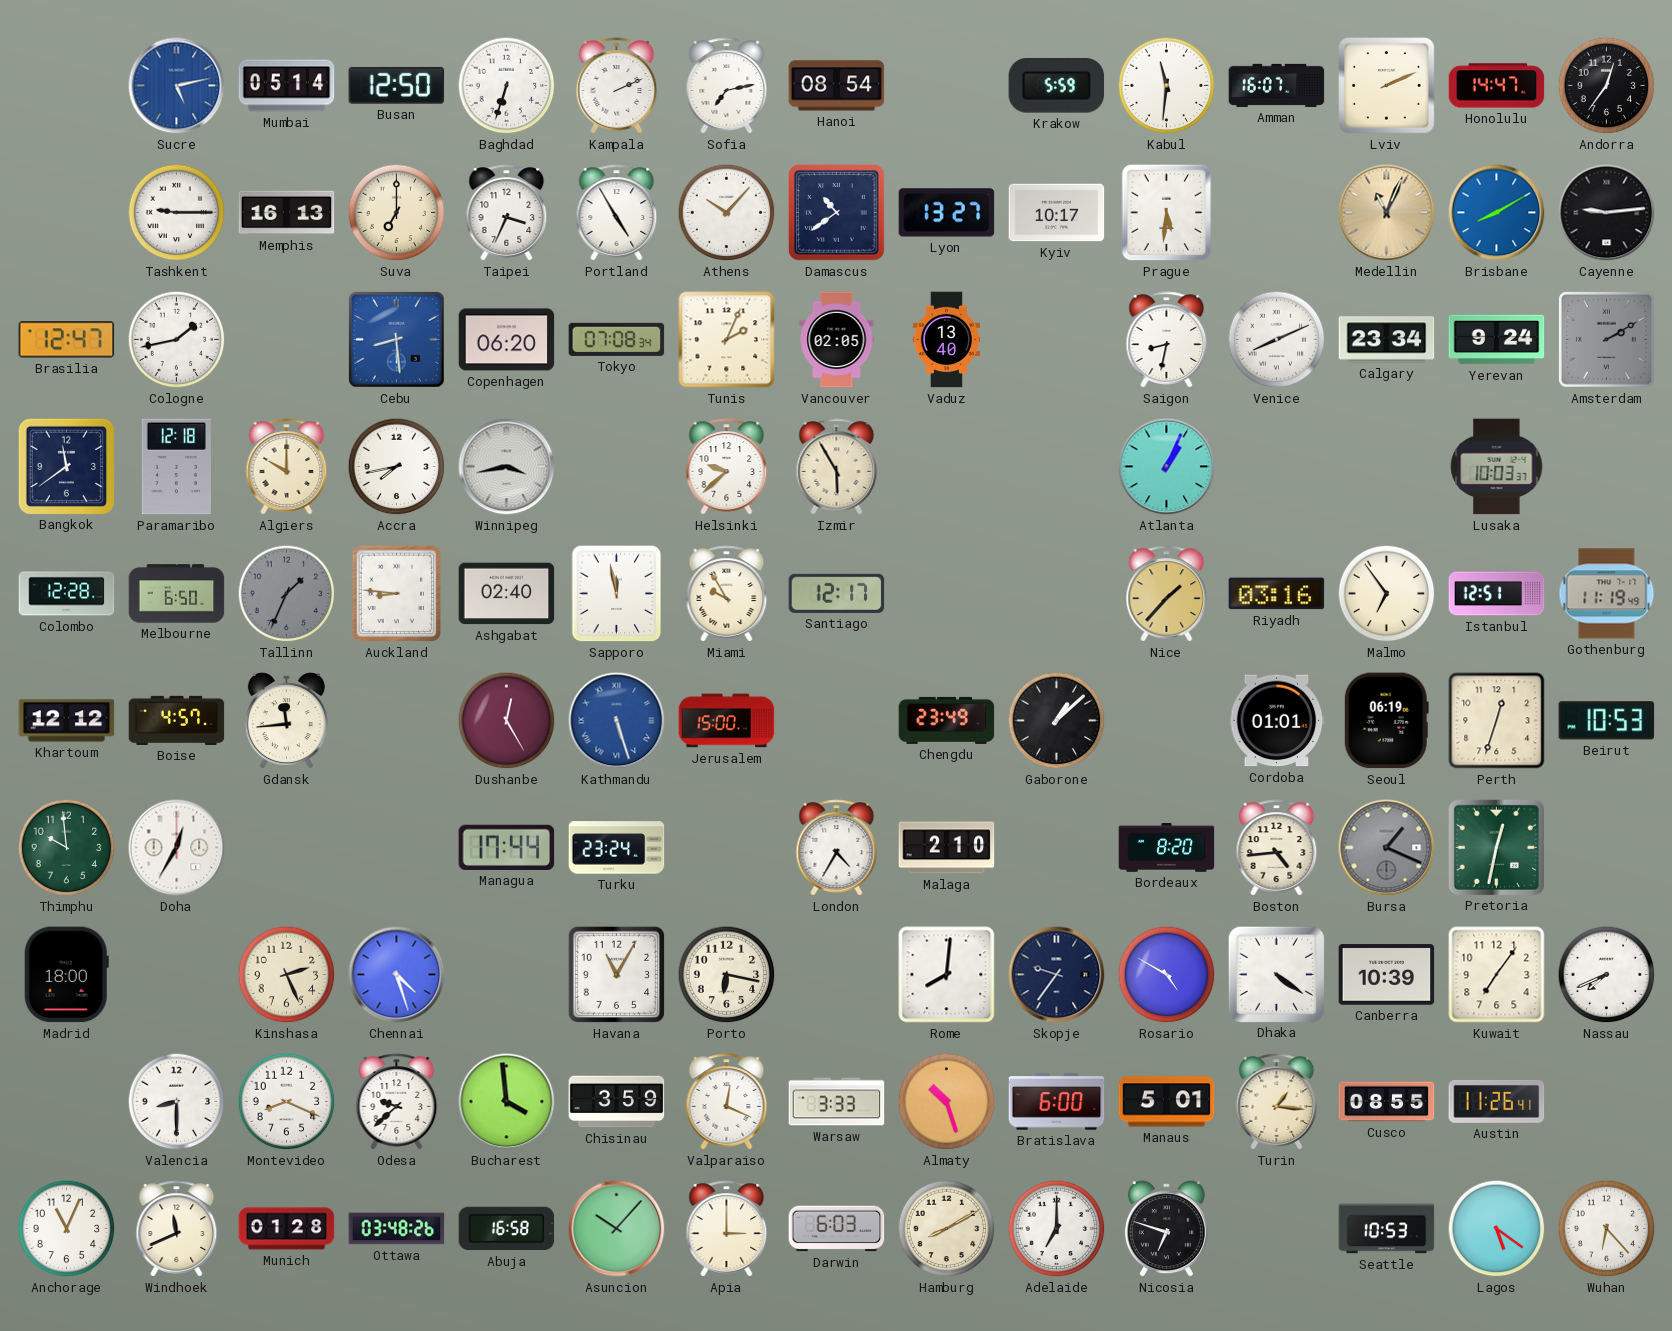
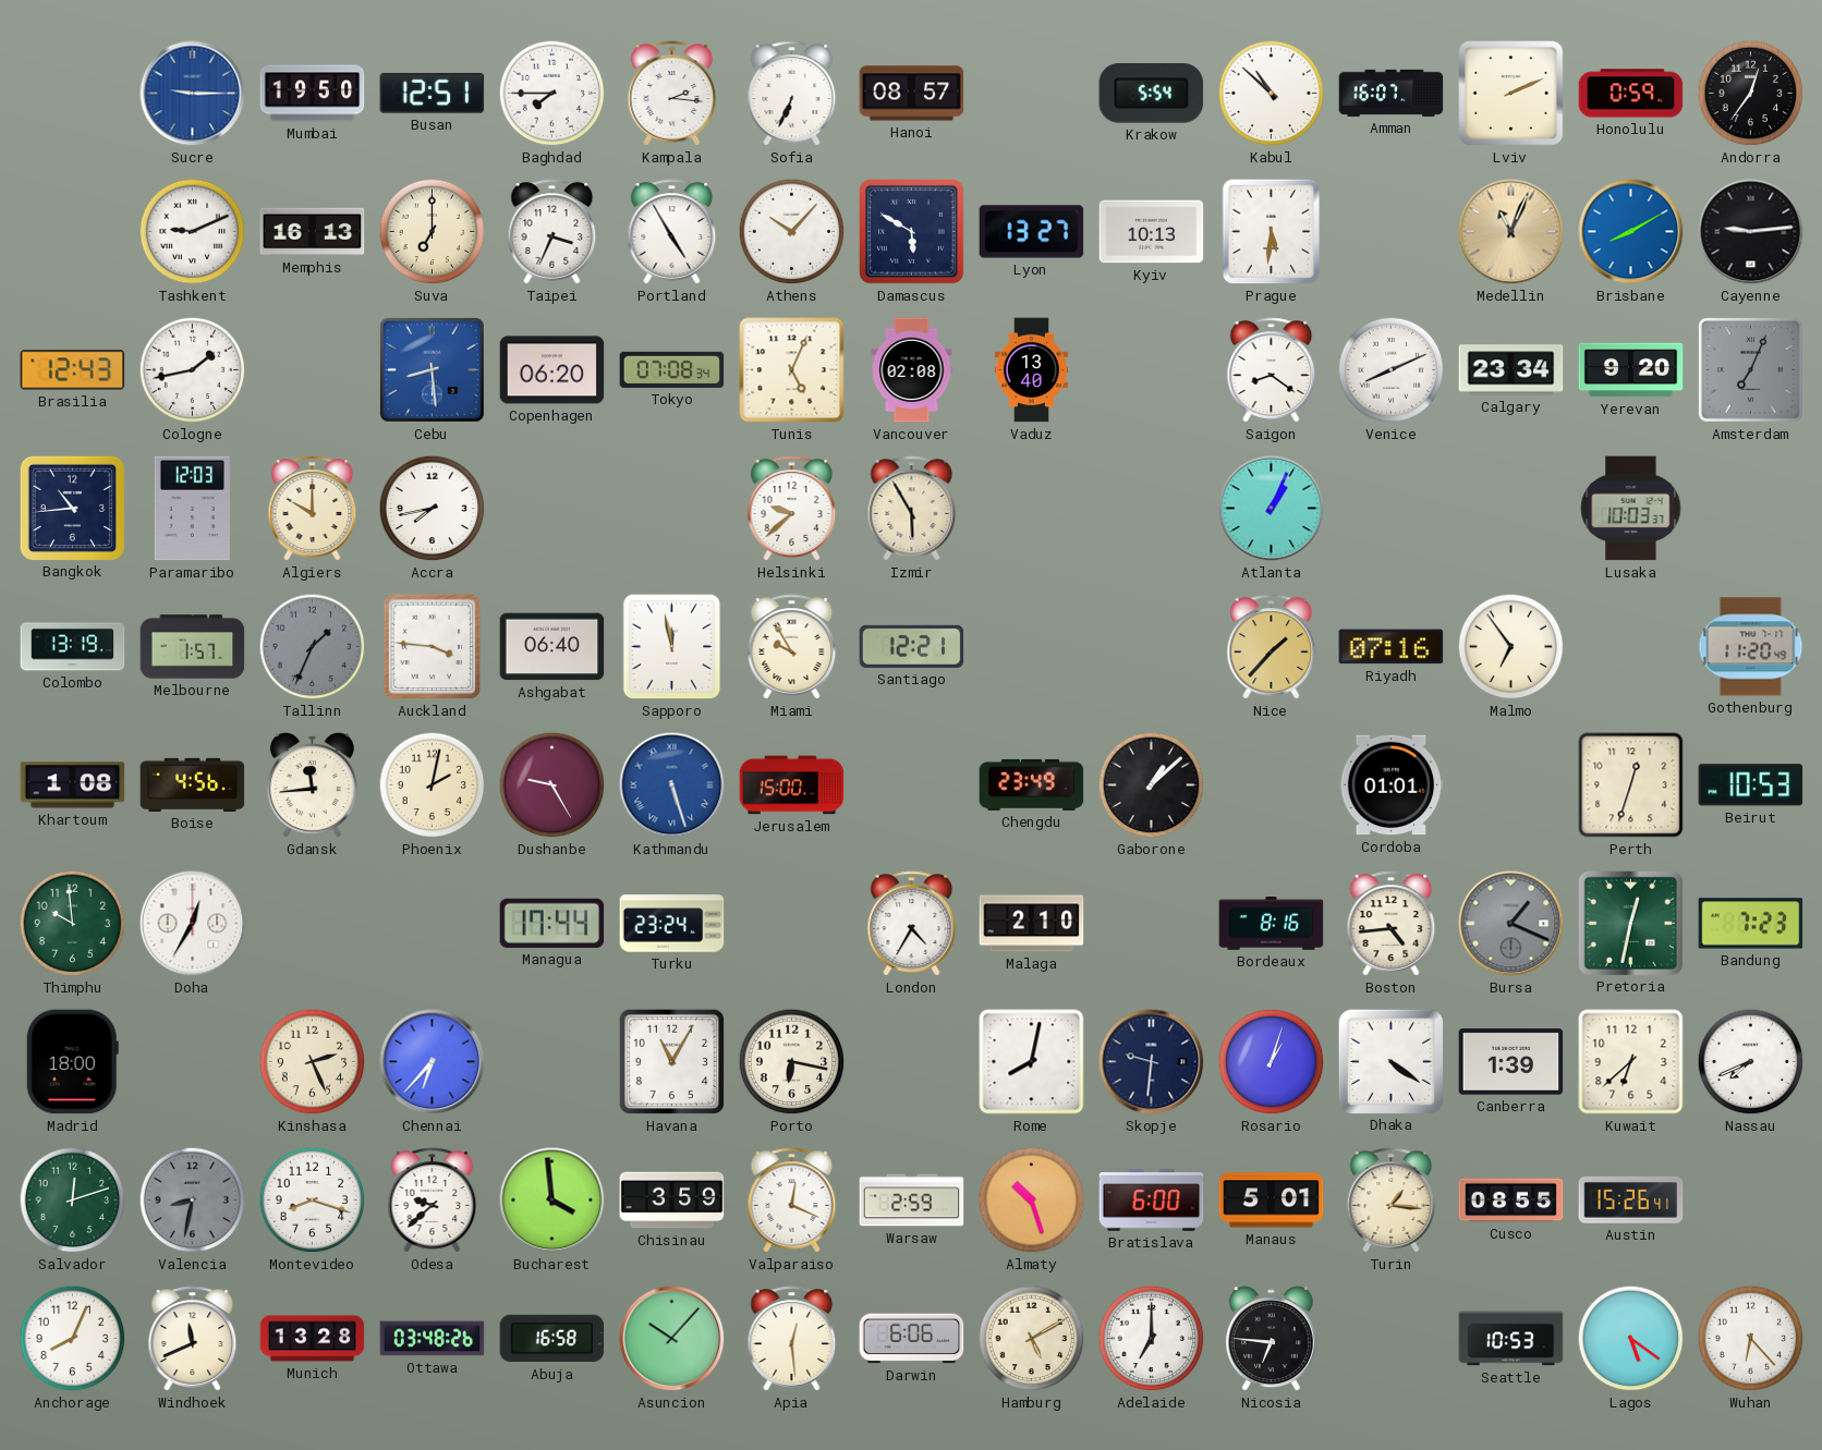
Sucre: 5:13 -> 9:15
Mumbai: 05:14 -> 19:50
Busan: 12:50 -> 12:51
Baghdad: 6:33 -> 7:45
Kampala: 2:11 -> 2:16
Sofia: 7:13 -> 6:34
Hanoi: 08:54 -> 08:57
Krakow: 5:59 -> 5:54
Kabul: 11:31 -> 10:52
Honolulu: 14:47 -> 0:59
Tashkent: 9:15 -> 9:11
Damascus: 10:39 -> 5:50
Kyiv: 10:17 -> 10:13
Brasilia: 12:47 -> 12:43
Tunis: 2:04 -> 5:04
Vancouver: 02:05 -> 02:08
Saigon: 8:32 -> 8:21
Yerevan: 9:24 -> 9:20
Amsterdam: 2:10 -> 7:04
Bangkok: 11:39 -> 10:44
Paramaribo: 12:18 -> 12:03
Winnipeg: 3:43 -> none
Colombo: 12:28 -> 13:19
Melbourne: 6:50 -> 1:57
Auckland: 8:46 -> 3:46
Ashgabat: 02:40 -> 06:40
Santiago: 12:17 -> 12:21
Riyadh: 03:16 -> 07:16
Istanbul: 12:51 -> none
Gothenburg: 11:19 -> 11:20
Khartoum: 12:12 -> 1:08
Boise: 4:57 -> 4:56
Phoenix: none -> 2:02
Dushanbe: 12:25 -> 9:25
Seoul: 06:19 -> none
Bordeaux: 8:20 -> 8:16
Bandung: none -> 7:23
Chennai: 4:27 -> 6:37
Rome: 8:01 -> 8:02
Skopje: 9:36 -> 9:31
Rosario: 4:50 -> 1:03
Canberra: 10:39 -> 1:39
Kuwait: 7:06 -> 6:38
Salvador: none -> 12:12
Valencia: 8:30 -> 8:32
Valencia dial: white -> grey
Montevideo: 8:19 -> 8:18
Warsaw: 3:33 -> 2:59
Austin: 11:26 -> 15:26
Anchorage: 11:04 -> 8:04
Munich: 01:28 -> 13:28
Apia: 3:00 -> 12:29
Darwin: 6:03 -> 6:06
Hamburg: 8:10 -> 5:10
Nicosia: 6:48 -> 6:46
